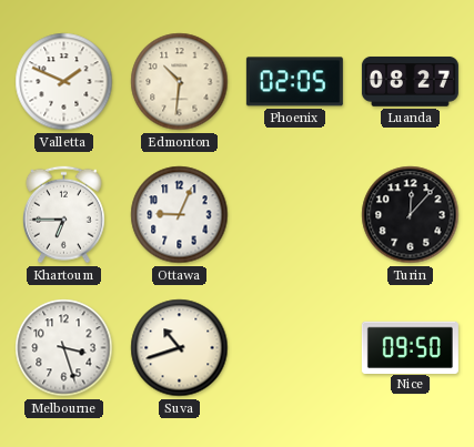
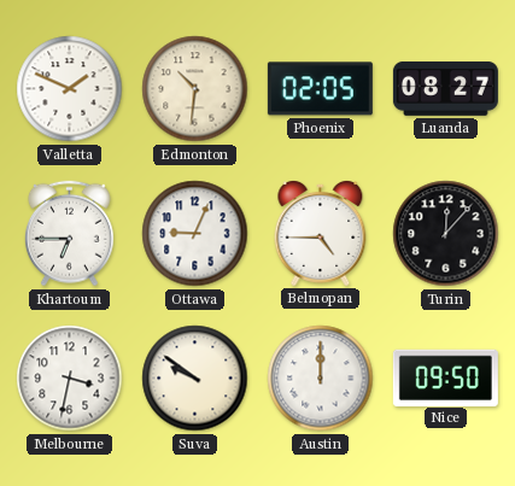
Belmopan: none -> 4:45
Melbourne: 3:27 -> 3:32
Suva: 10:42 -> 9:51
Austin: none -> 12:00
